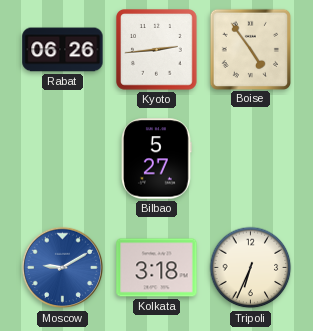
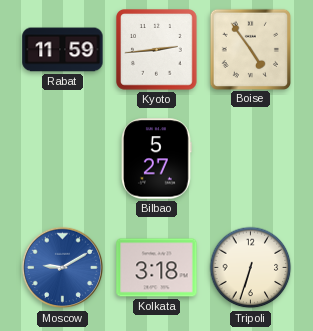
Rabat: 06:26 -> 11:59
Tripoli: 6:34 -> 6:33
